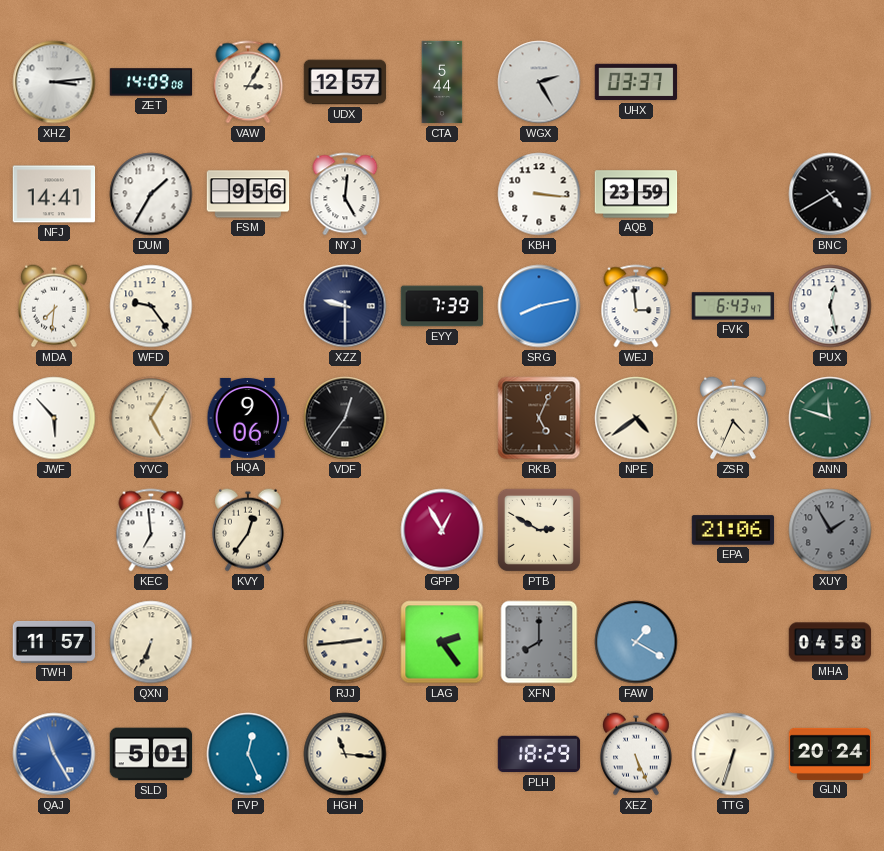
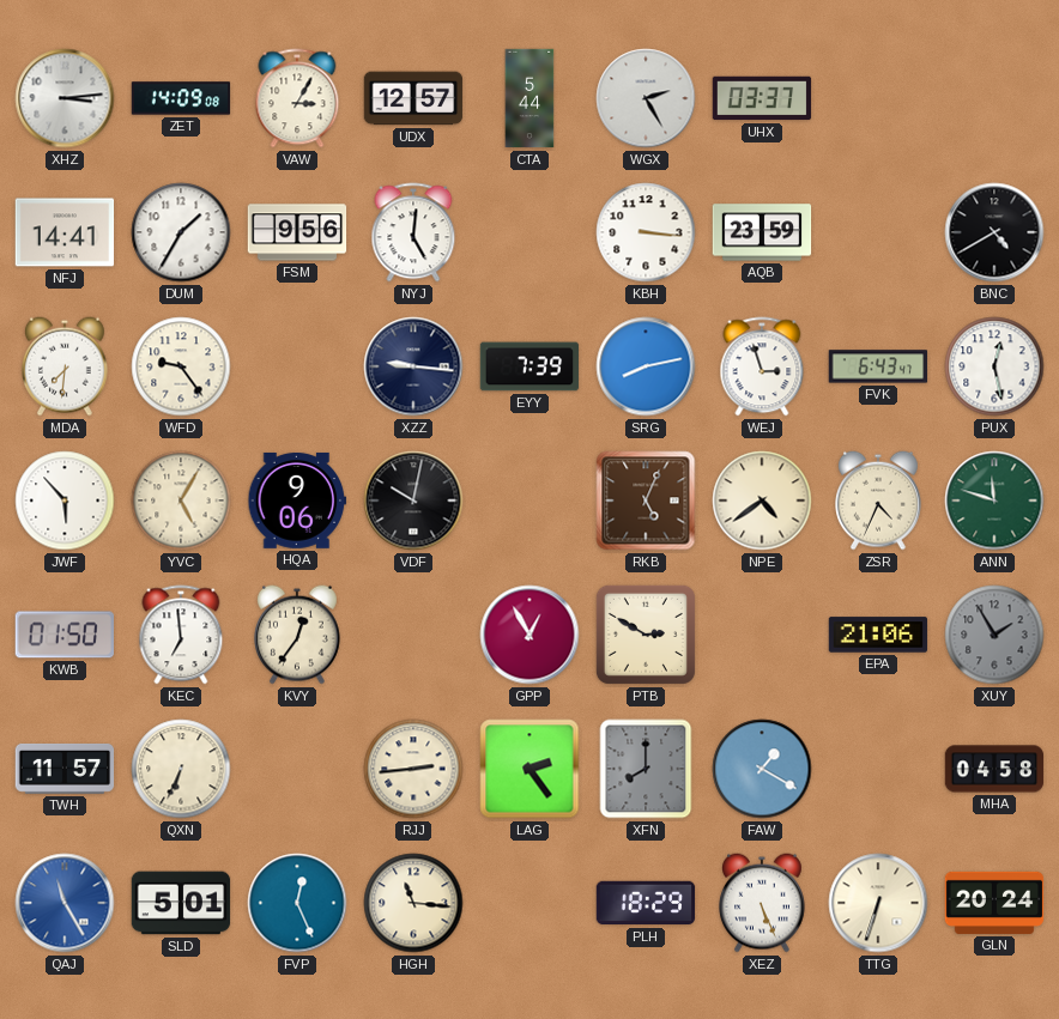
XZZ: 9:30 -> 9:16
WEJ: 2:59 -> 2:57
VDF: 12:36 -> 10:02
KWB: none -> 01:50
